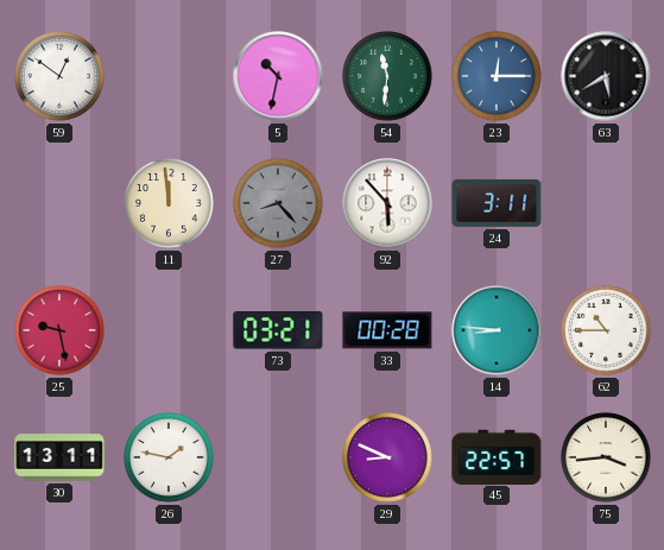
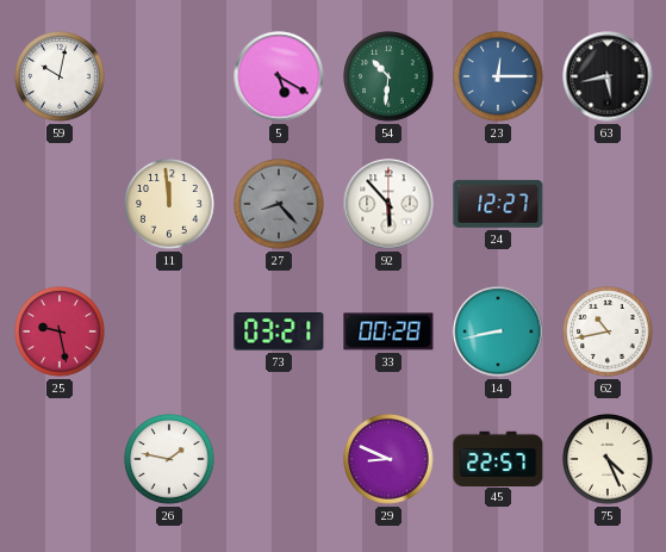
59: 12:51 -> 10:02
5: 10:32 -> 5:20
54: 11:31 -> 10:31
63: 5:40 -> 5:43
24: 3:11 -> 12:27
14: 8:46 -> 8:43
62: 10:45 -> 10:43
30: 13:11 -> none
75: 3:44 -> 4:26
